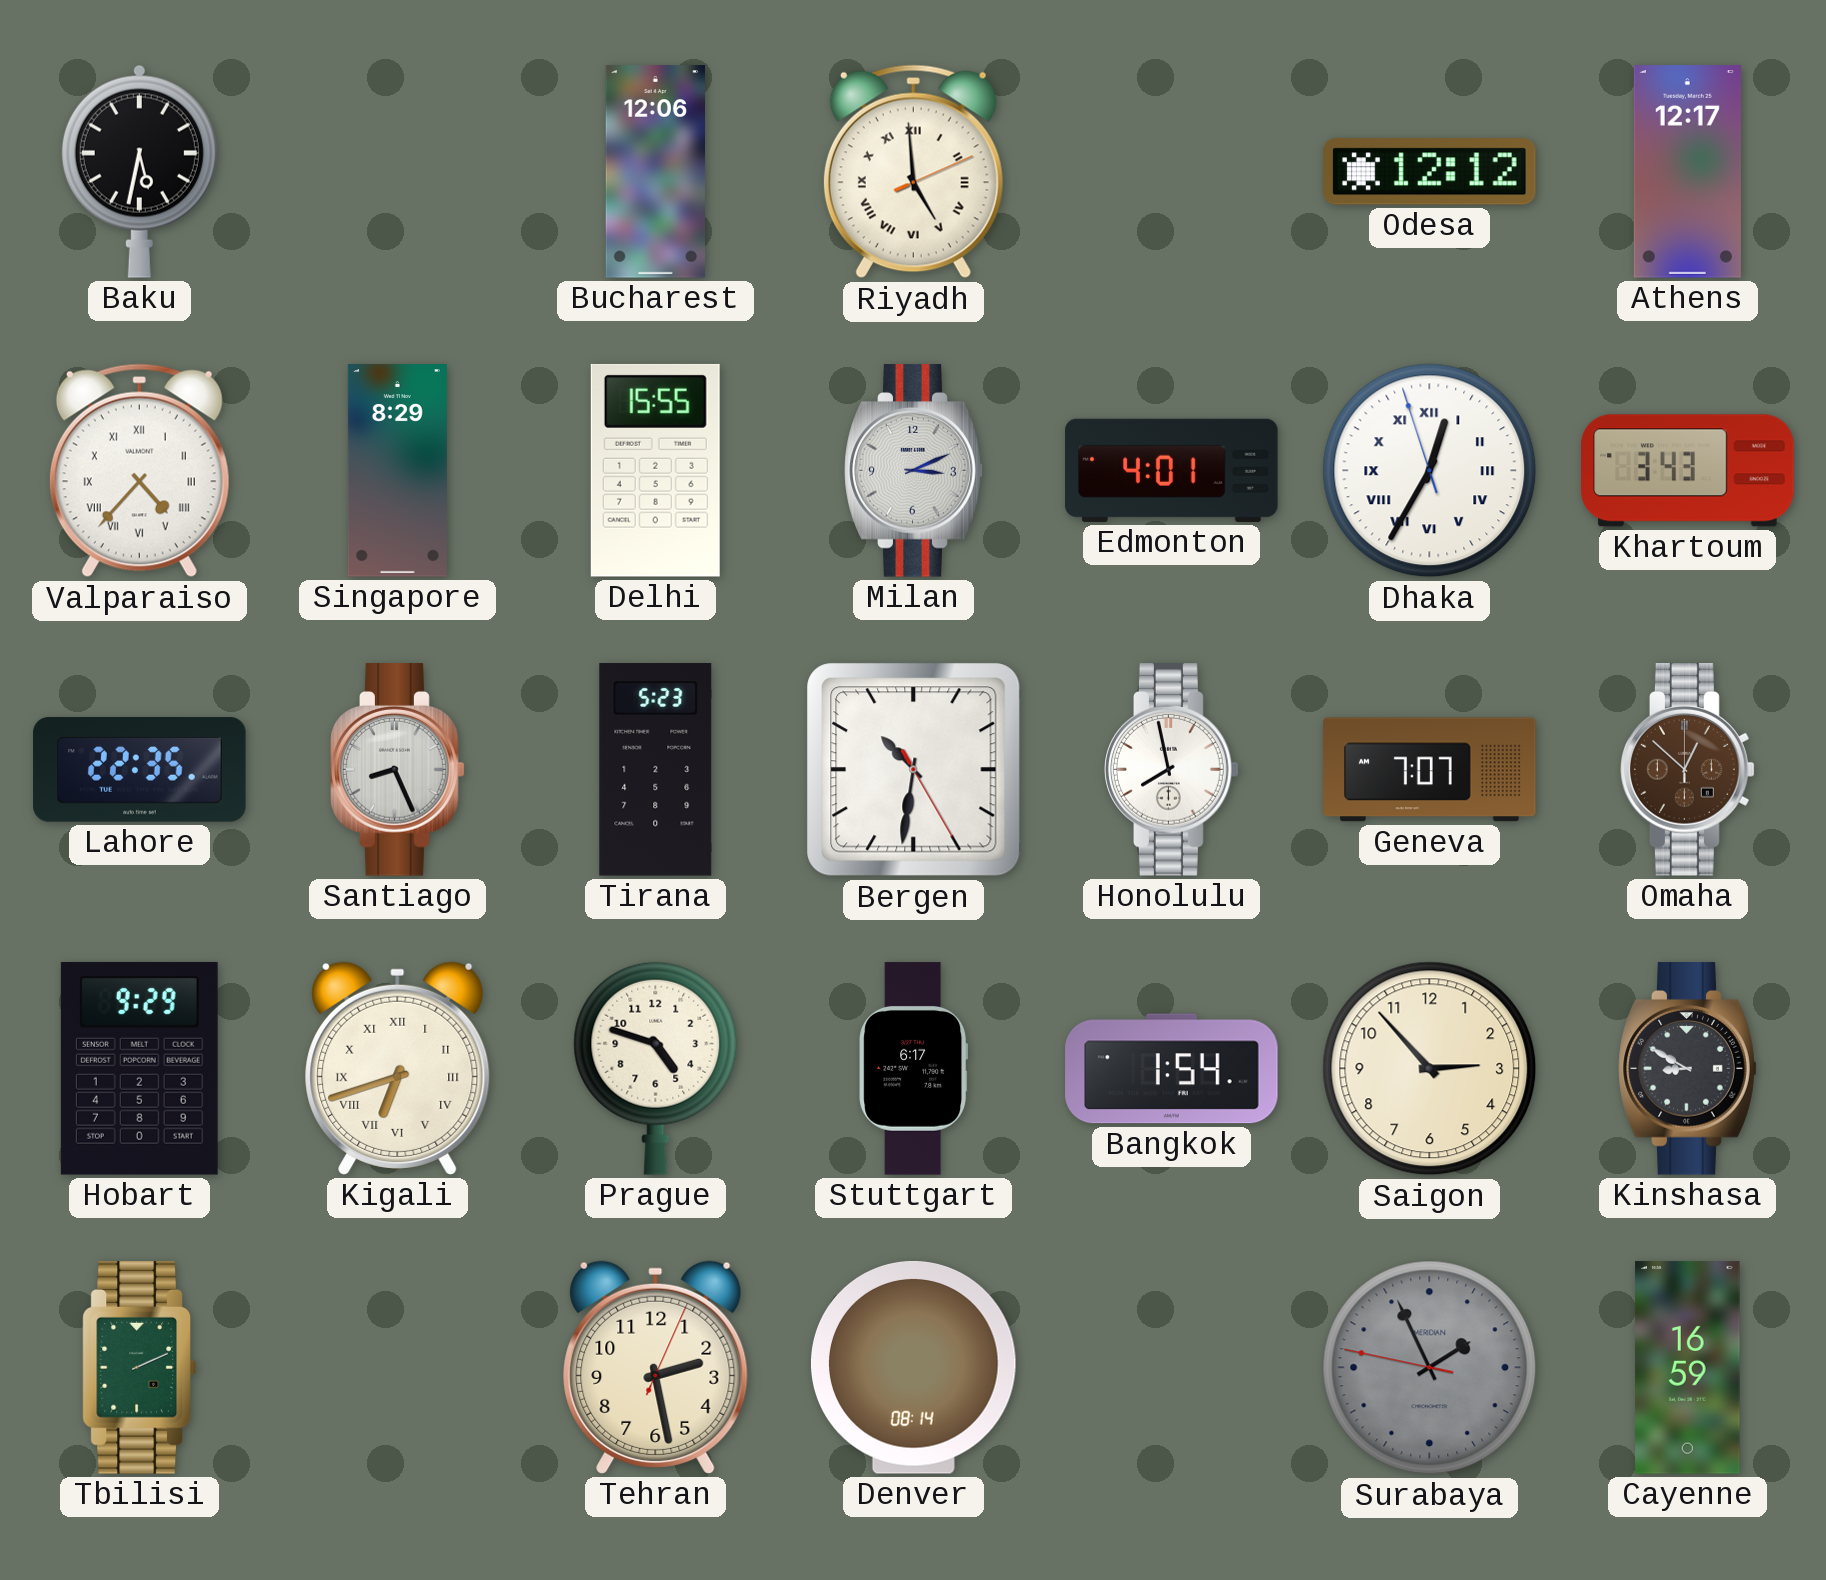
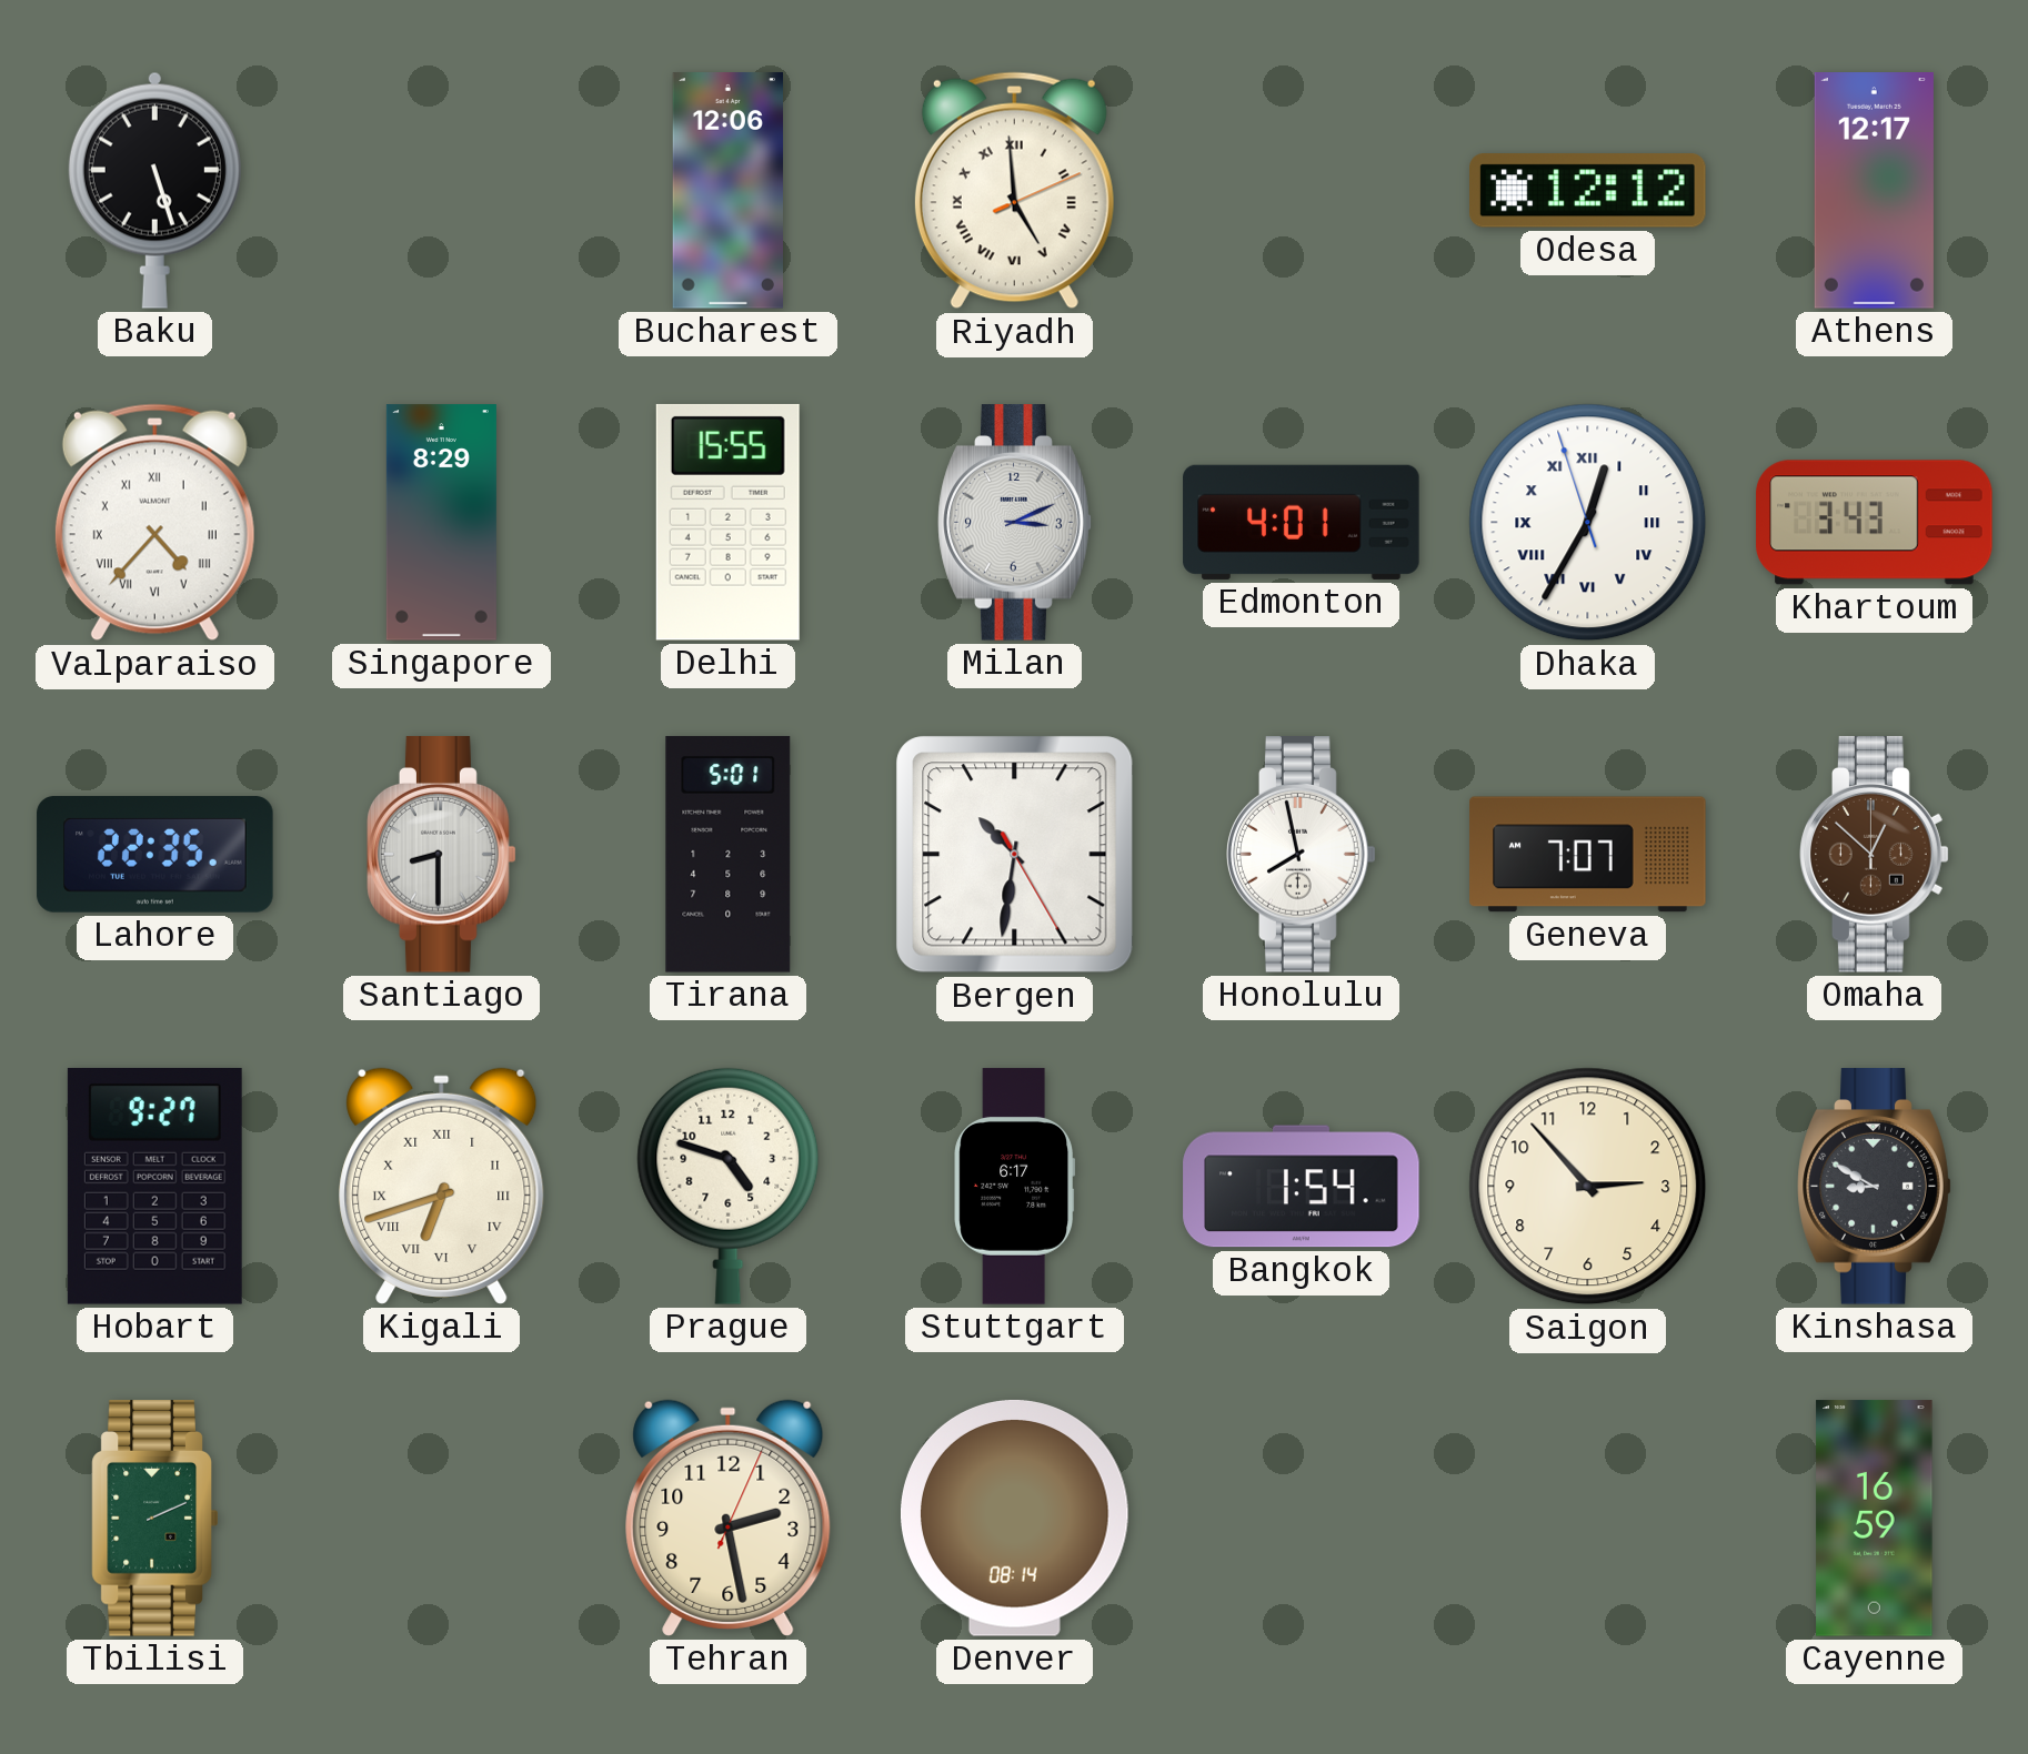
Baku: 5:32 -> 5:27
Santiago: 8:26 -> 8:30
Tirana: 5:23 -> 5:01
Hobart: 9:29 -> 9:27
Surabaya: 1:55 -> none
